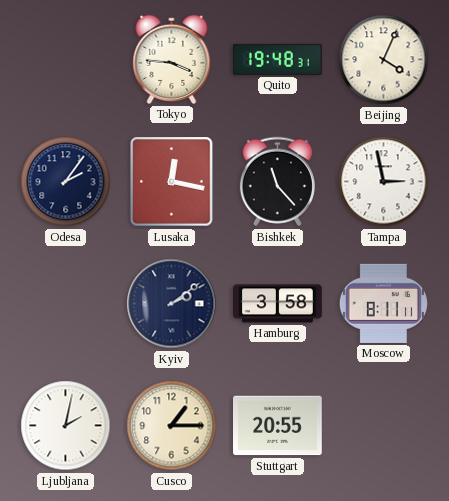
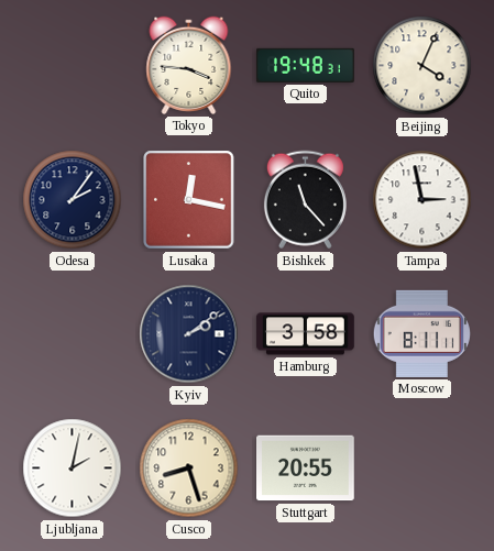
Cusco: 1:15 -> 8:27
